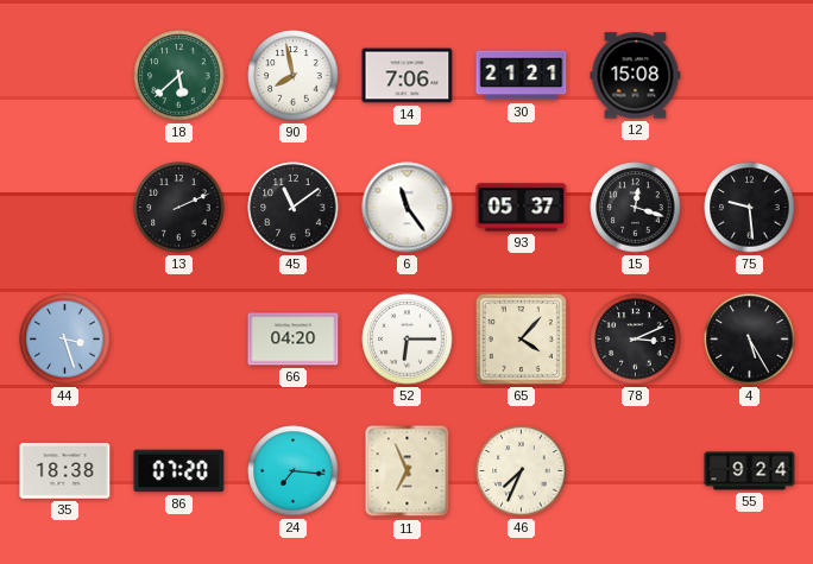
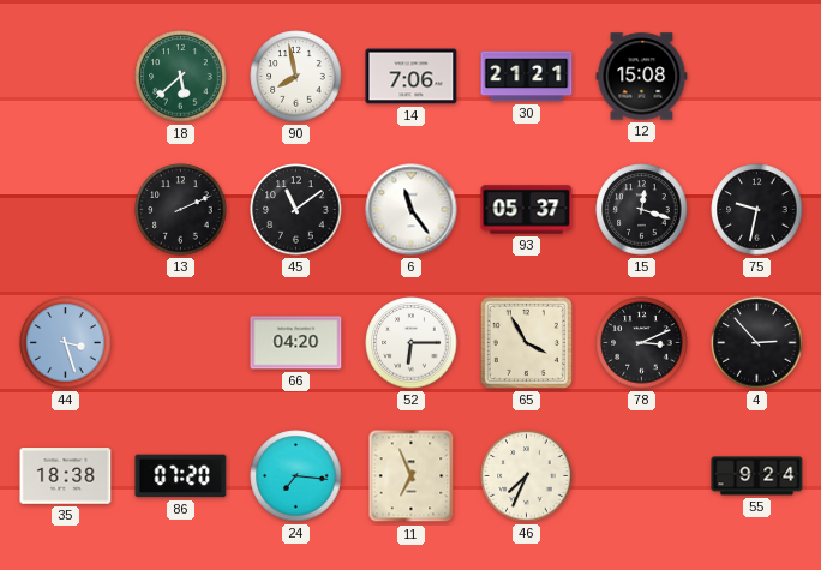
75: 9:29 -> 9:32
65: 4:07 -> 3:55
4: 5:25 -> 2:53
